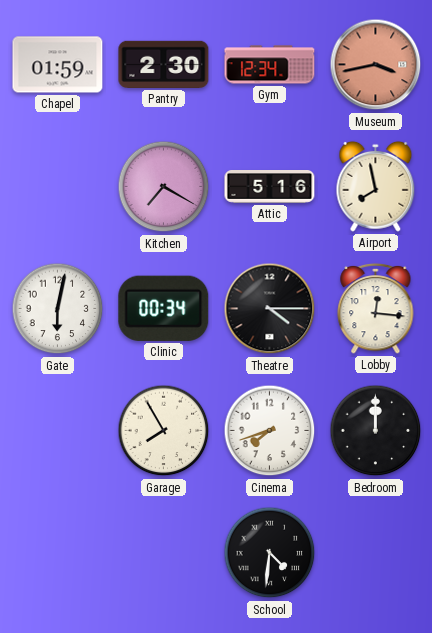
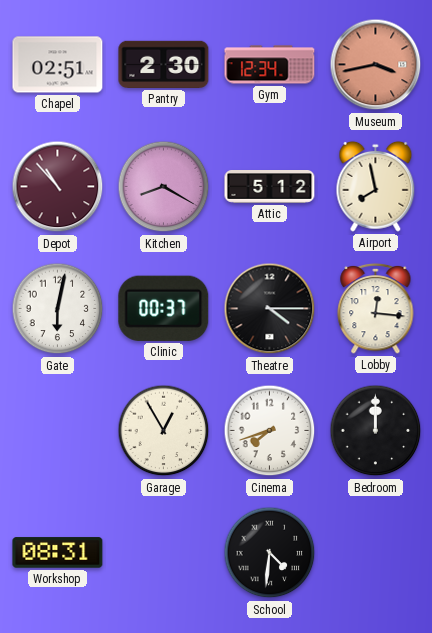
Chapel: 01:59 -> 02:51
Depot: none -> 10:53
Kitchen: 7:20 -> 8:20
Attic: 5:16 -> 5:12
Clinic: 00:34 -> 00:37
Garage: 7:55 -> 12:55
Workshop: none -> 08:31
